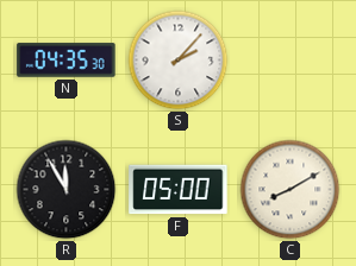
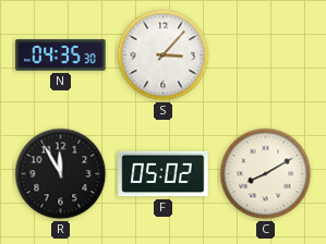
S: 2:07 -> 3:07
F: 05:00 -> 05:02
